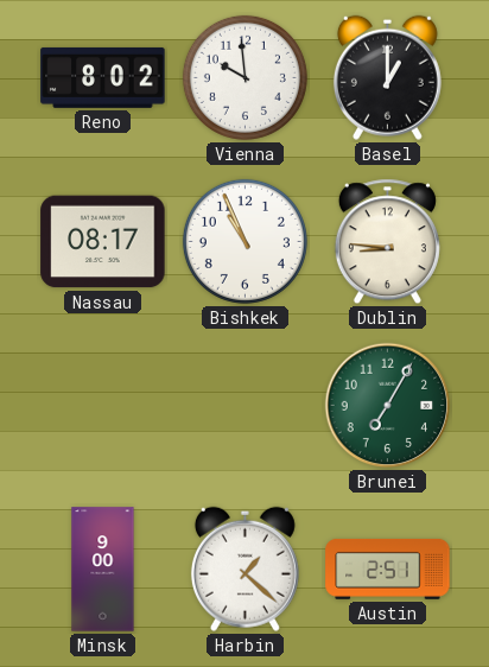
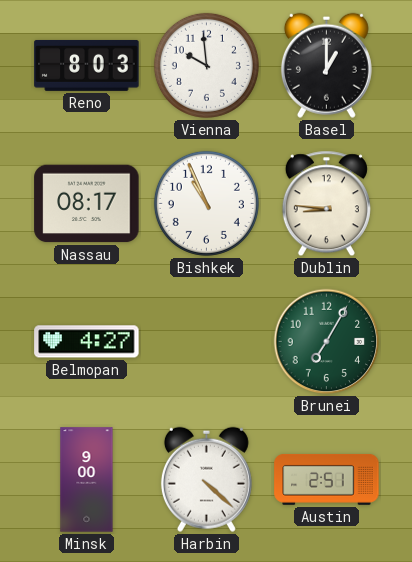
Reno: 8:02 -> 8:03
Belmopan: none -> 4:27
Harbin: 1:22 -> 4:22
